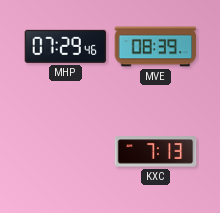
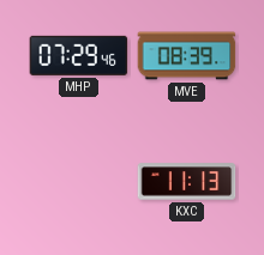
KXC: 7:13 -> 11:13
